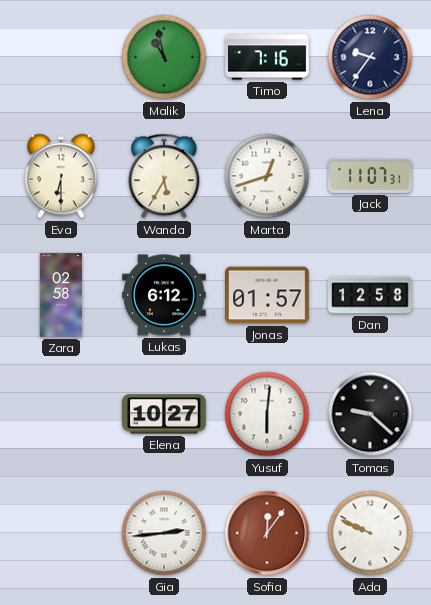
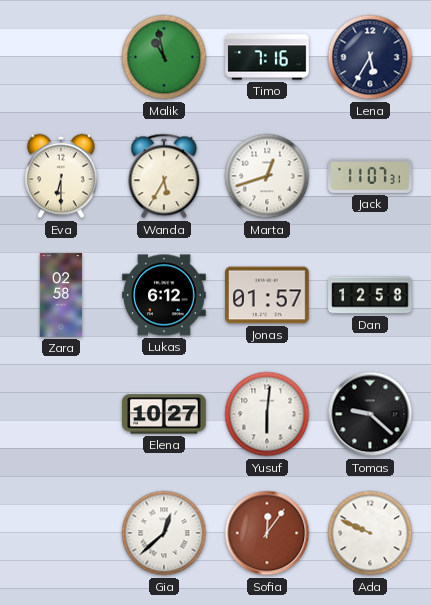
Lena: 9:36 -> 5:35
Gia: 2:44 -> 12:38
